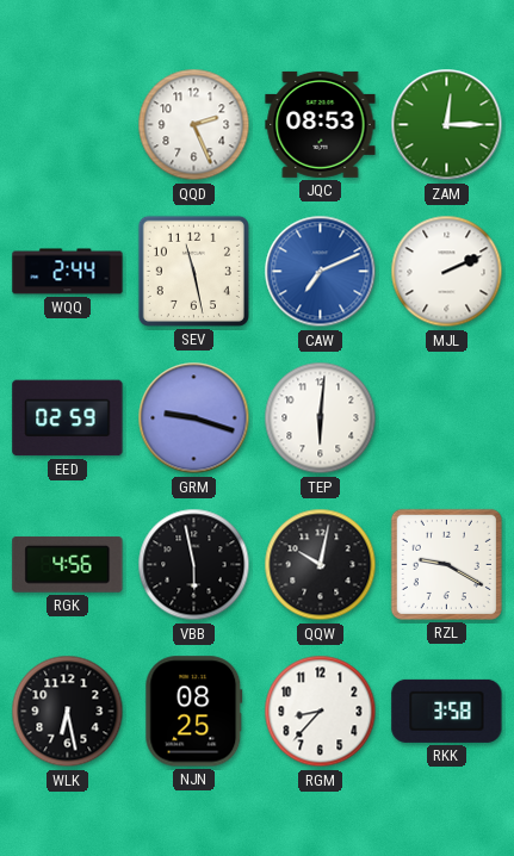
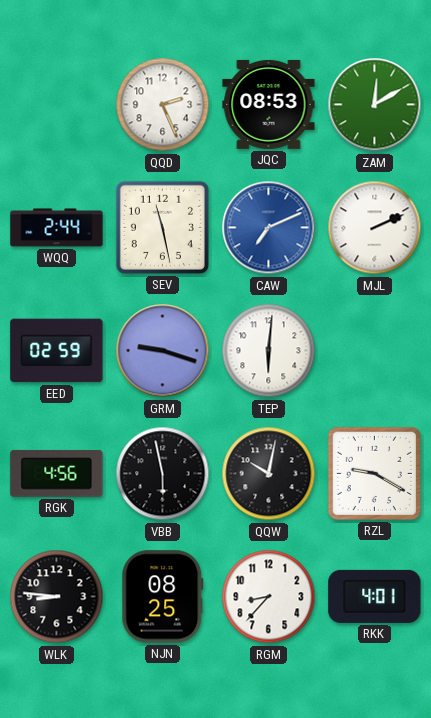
ZAM: 12:15 -> 12:10
WLK: 6:28 -> 8:46
RKK: 3:58 -> 4:01
